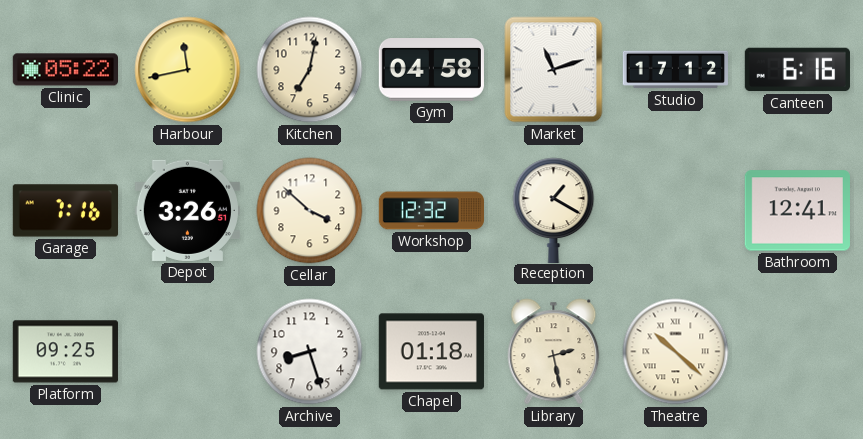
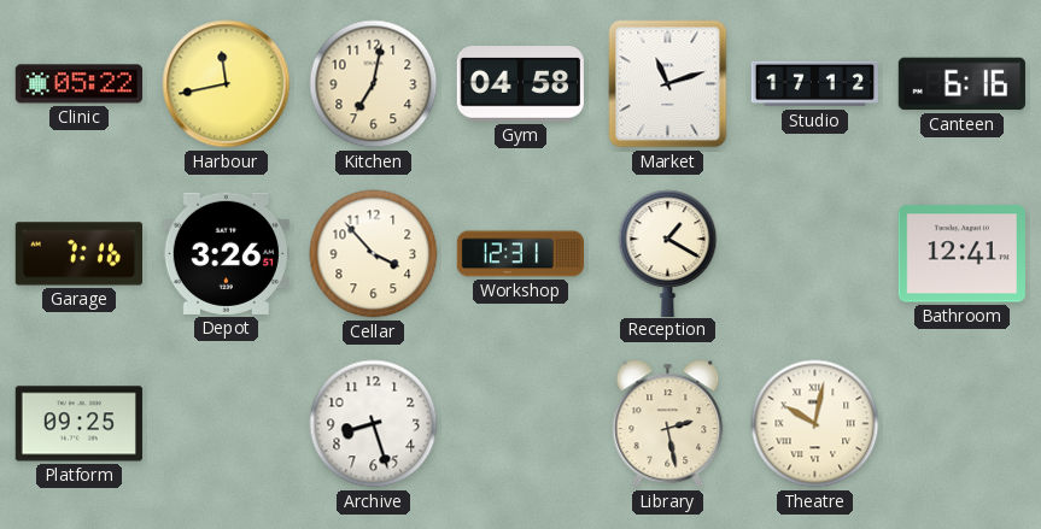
Cellar: 3:52 -> 3:53
Workshop: 12:32 -> 12:31
Chapel: 01:18 -> none
Theatre: 10:22 -> 10:02
